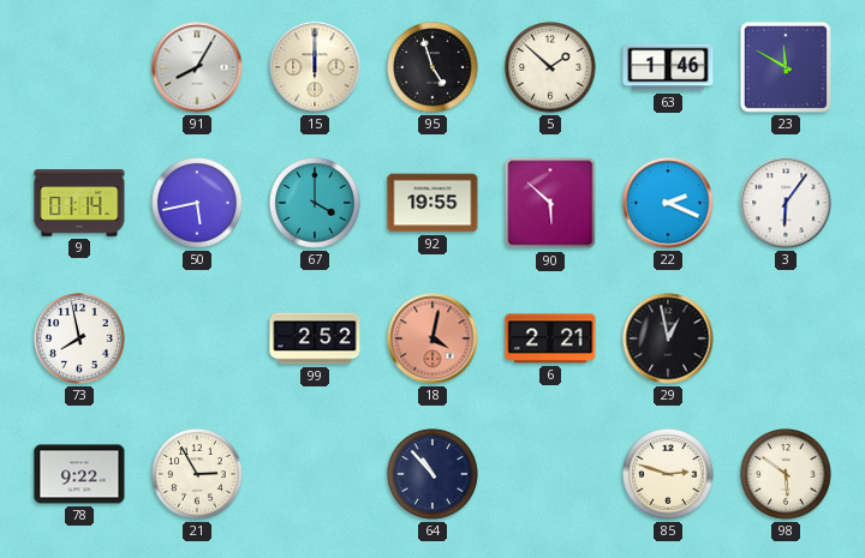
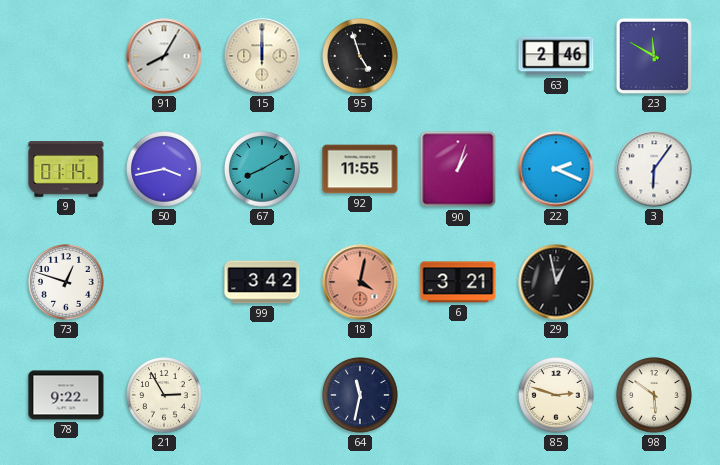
5: 1:52 -> none
63: 1:46 -> 2:46
50: 5:43 -> 3:43
67: 4:00 -> 8:10
92: 19:55 -> 11:55
90: 5:52 -> 1:03
73: 7:58 -> 12:48
99: 2:52 -> 3:42
6: 2:21 -> 3:21
64: 10:53 -> 11:32
